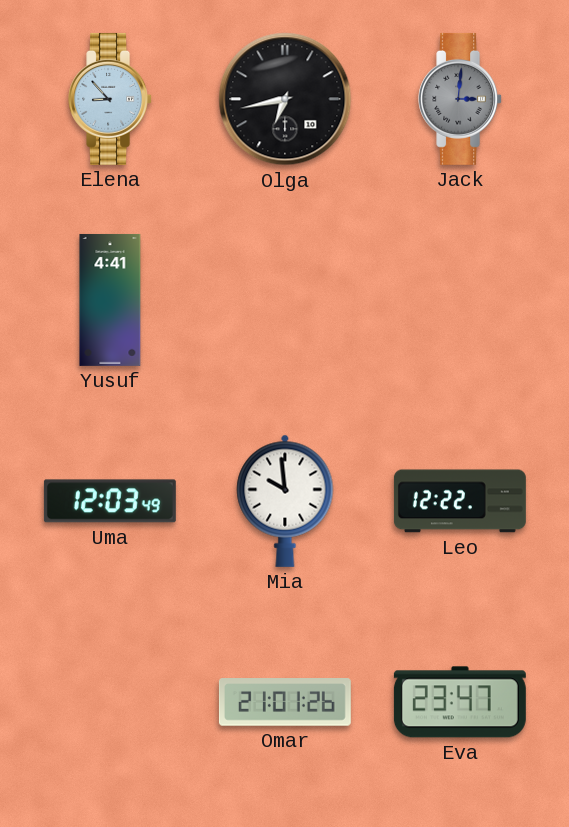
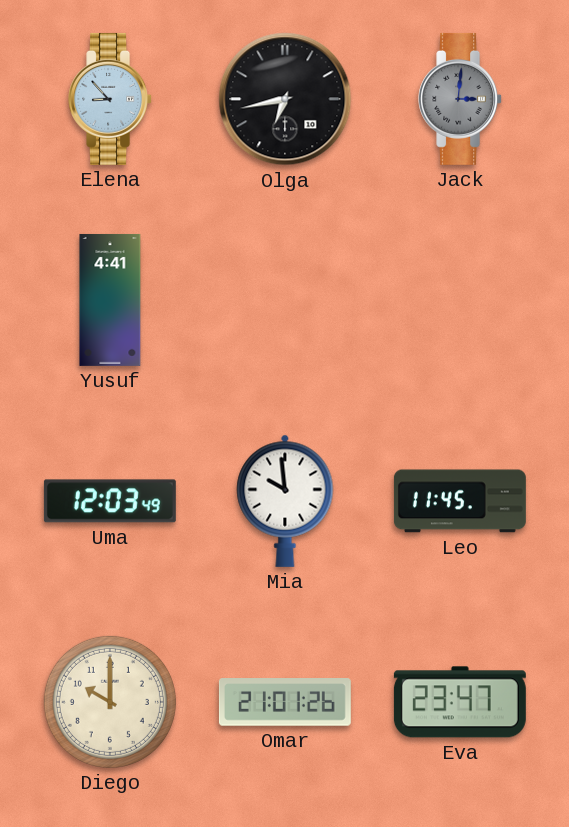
Leo: 12:22 -> 11:45
Diego: none -> 10:00
